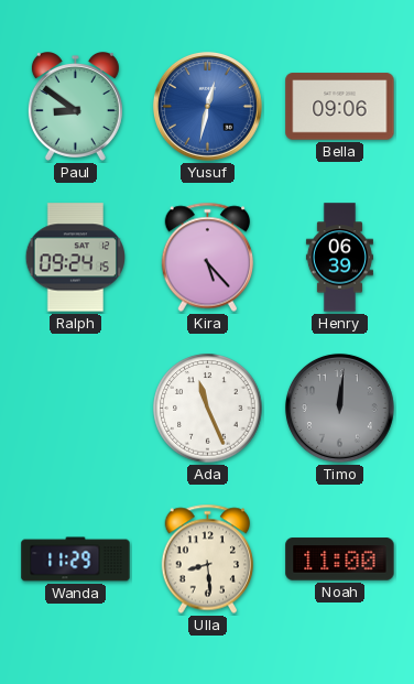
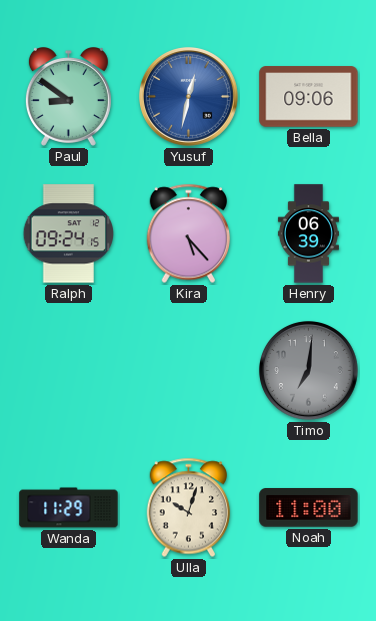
Ada: 11:26 -> none
Timo: 12:01 -> 7:01
Ulla: 8:29 -> 10:03
